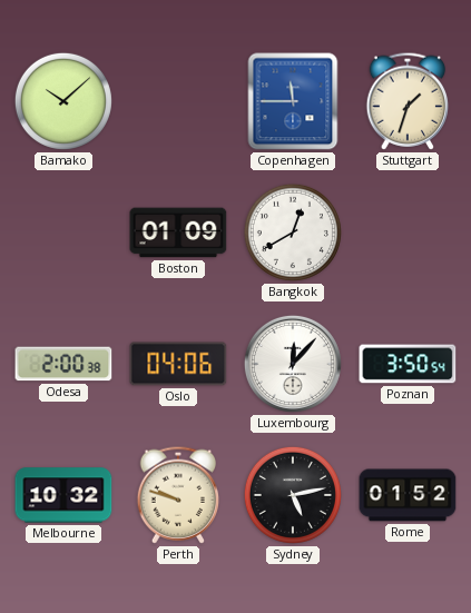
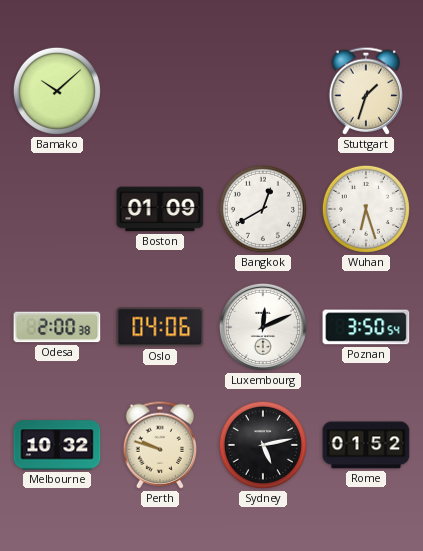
Copenhagen: 11:45 -> none
Wuhan: none -> 6:27
Luxembourg: 12:07 -> 12:11
